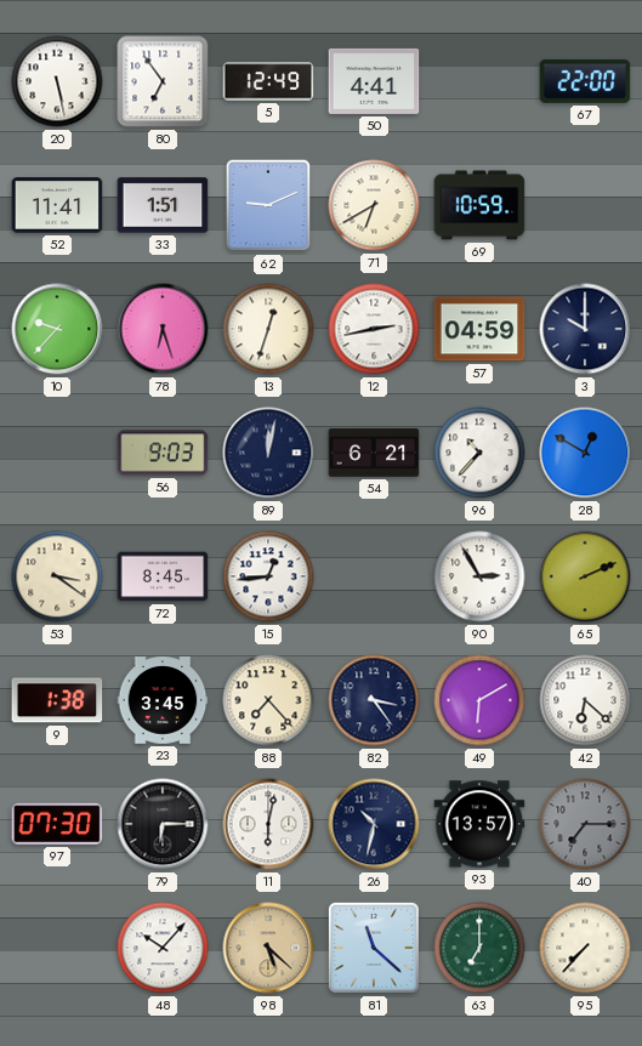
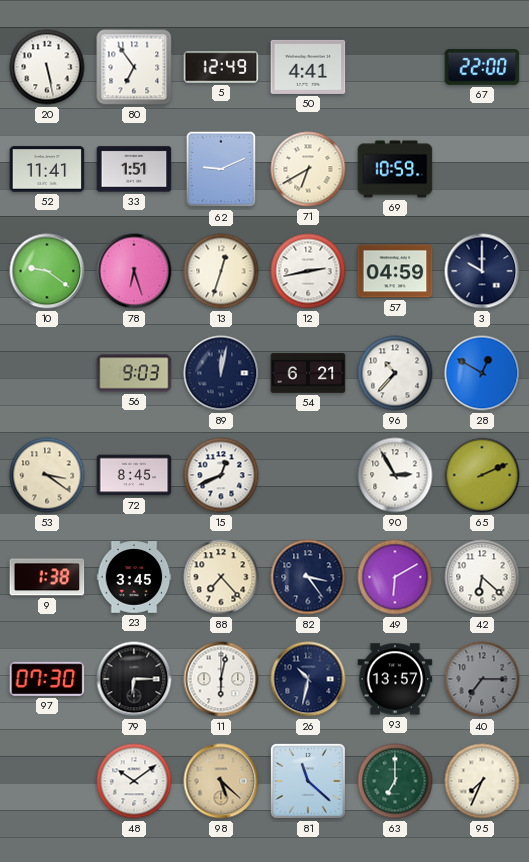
10: 9:37 -> 9:21
15: 12:44 -> 12:41
48: 10:07 -> 10:09
95: 7:37 -> 7:34
